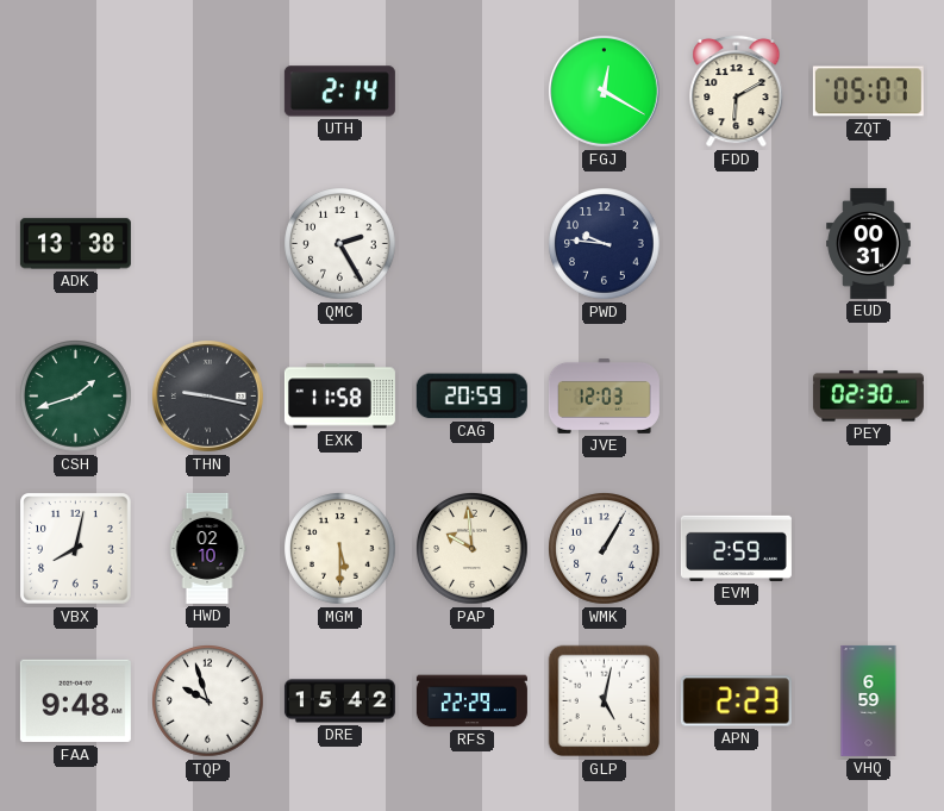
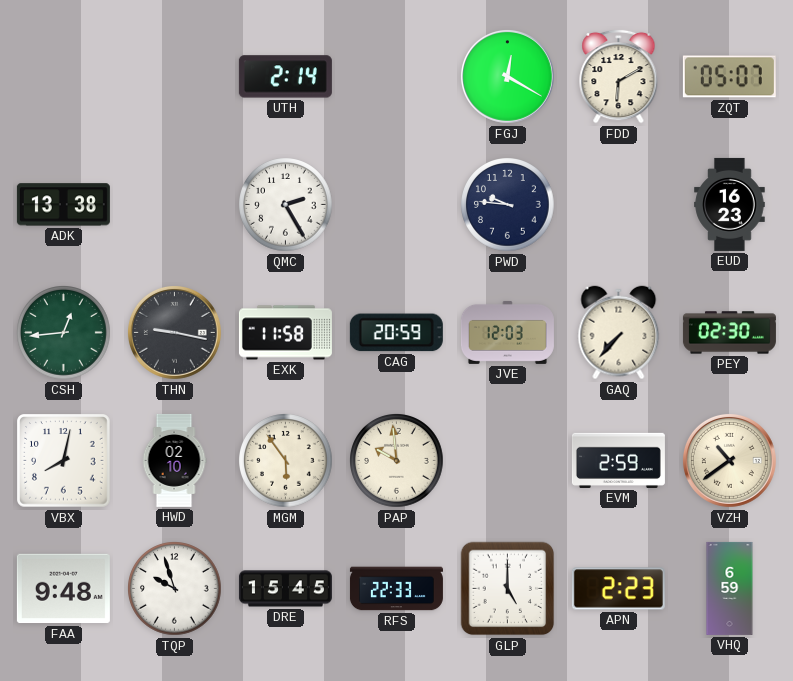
EUD: 00:31 -> 16:23
CSH: 1:42 -> 12:44
GAQ: none -> 7:37
MGM: 5:30 -> 5:54
WMK: 1:05 -> none
VZH: none -> 10:39
DRE: 15:42 -> 15:45
RFS: 22:29 -> 22:33
GLP: 5:02 -> 5:00
